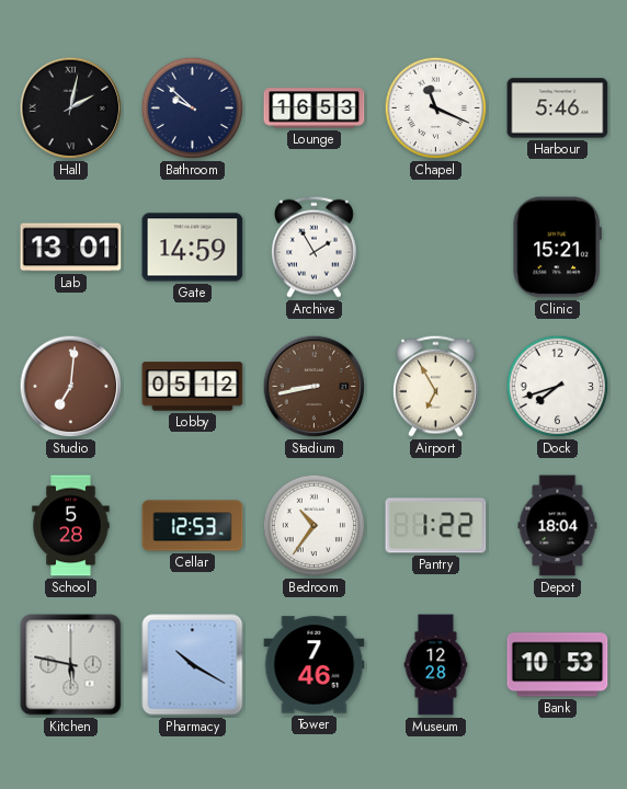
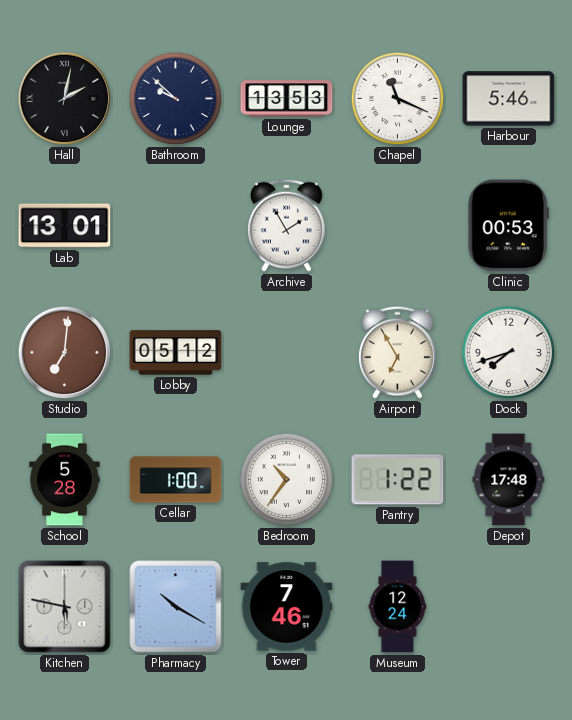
Lounge: 16:53 -> 13:53
Gate: 14:59 -> none
Clinic: 15:21 -> 00:53
Stadium: 8:43 -> none
Cellar: 12:53 -> 1:00
Depot: 18:04 -> 17:48
Museum: 12:28 -> 12:24
Bank: 10:53 -> none
